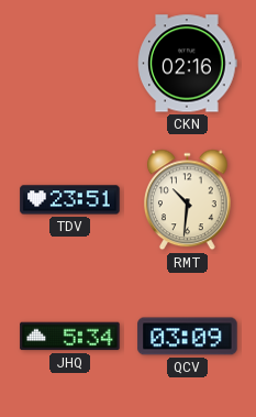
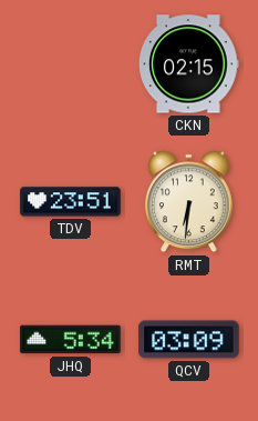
CKN: 02:16 -> 02:15
RMT: 10:31 -> 6:31
